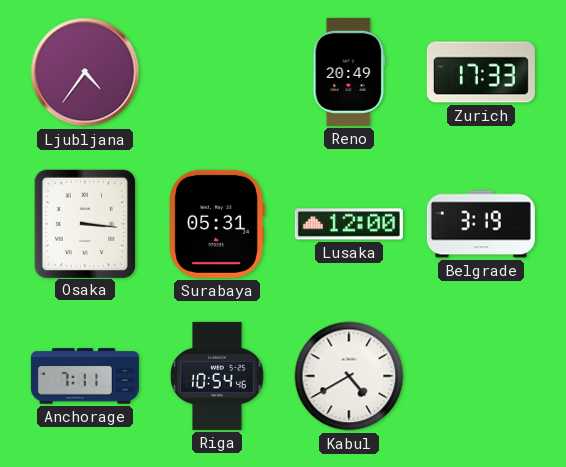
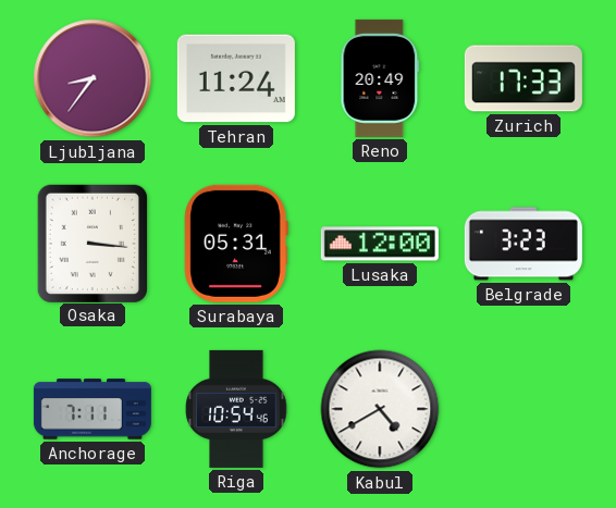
Ljubljana: 4:36 -> 8:36
Tehran: none -> 11:24
Belgrade: 3:19 -> 3:23
